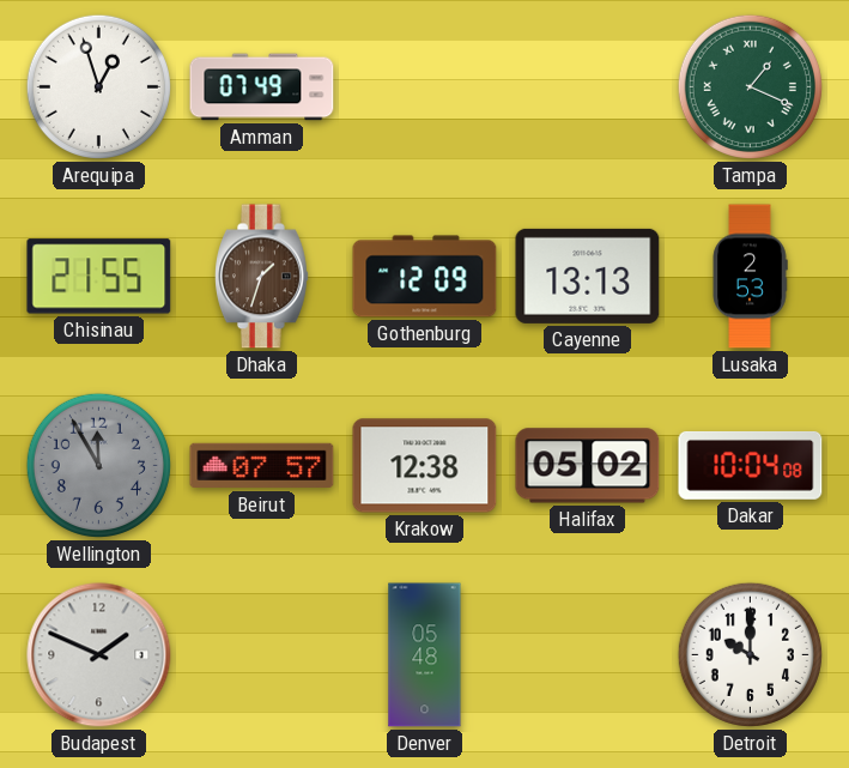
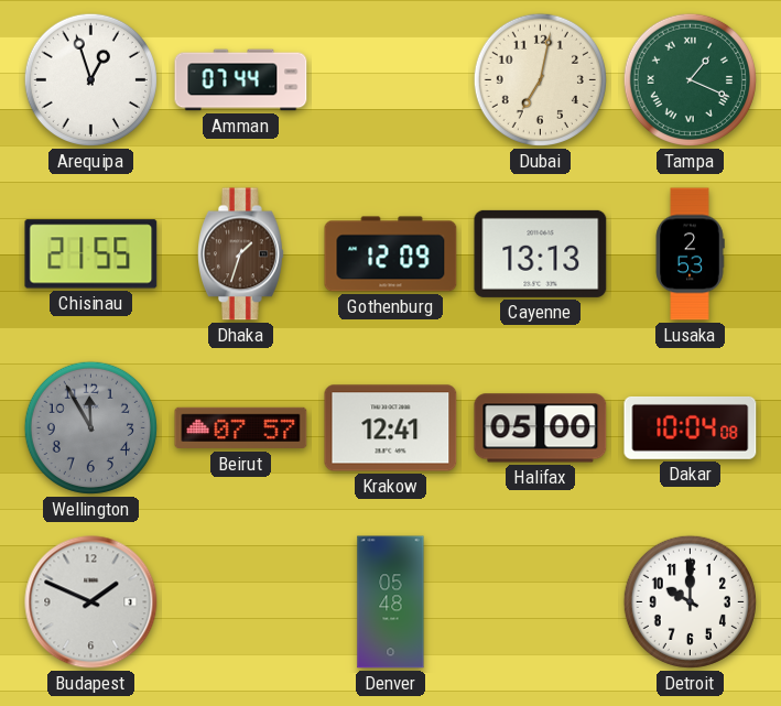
Amman: 07:49 -> 07:44
Dubai: none -> 7:02
Krakow: 12:38 -> 12:41
Halifax: 05:02 -> 05:00
